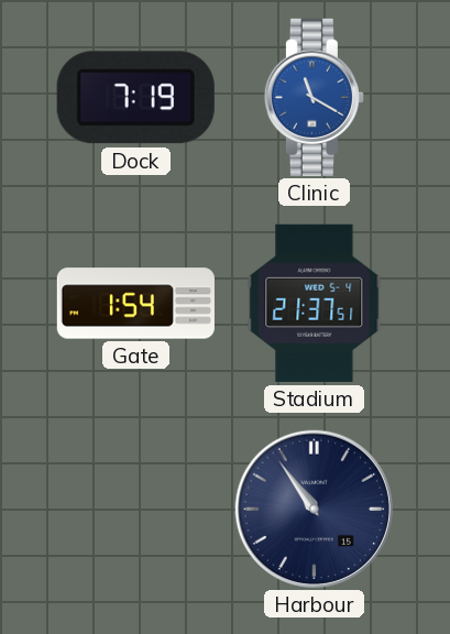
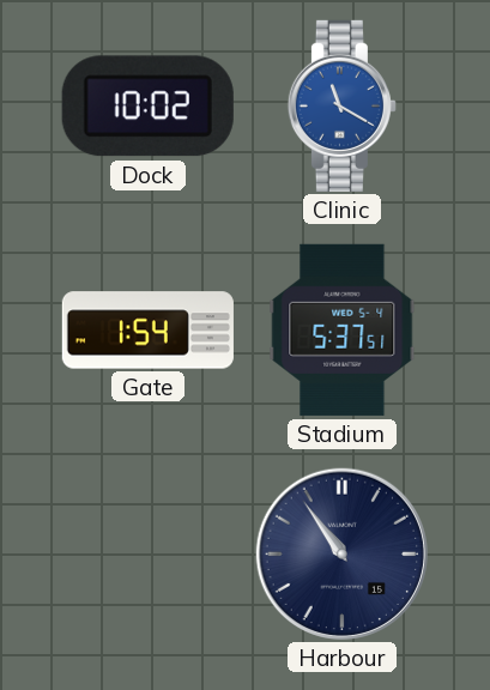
Dock: 7:19 -> 10:02
Stadium: 21:37 -> 5:37
